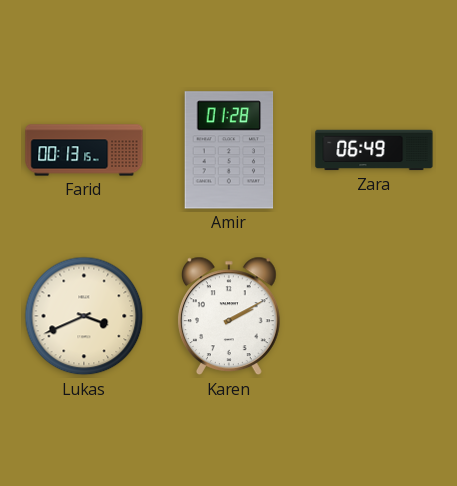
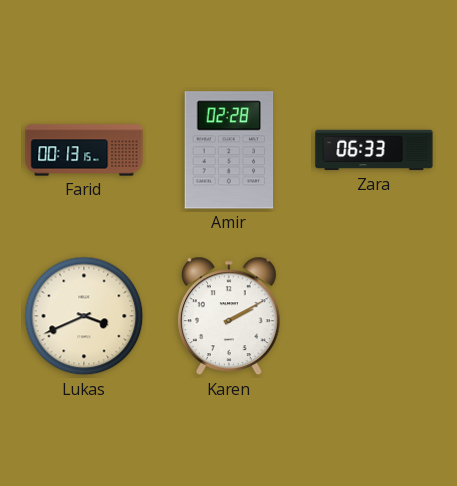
Amir: 01:28 -> 02:28
Zara: 06:49 -> 06:33
